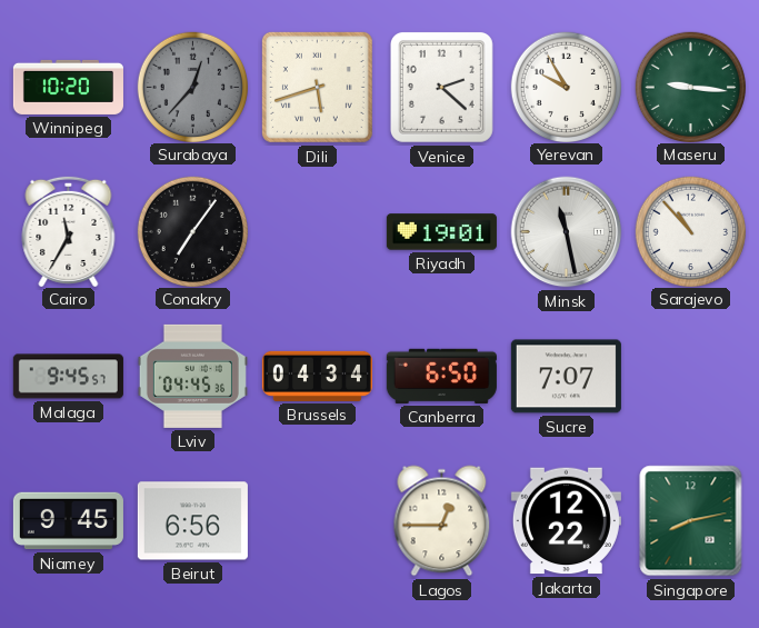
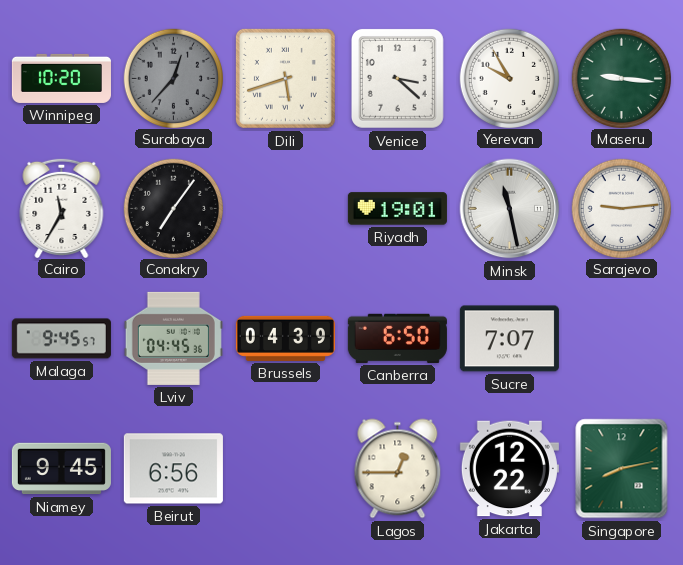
Venice: 2:22 -> 3:22
Sarajevo: 10:53 -> 9:14
Brussels: 04:34 -> 04:39
